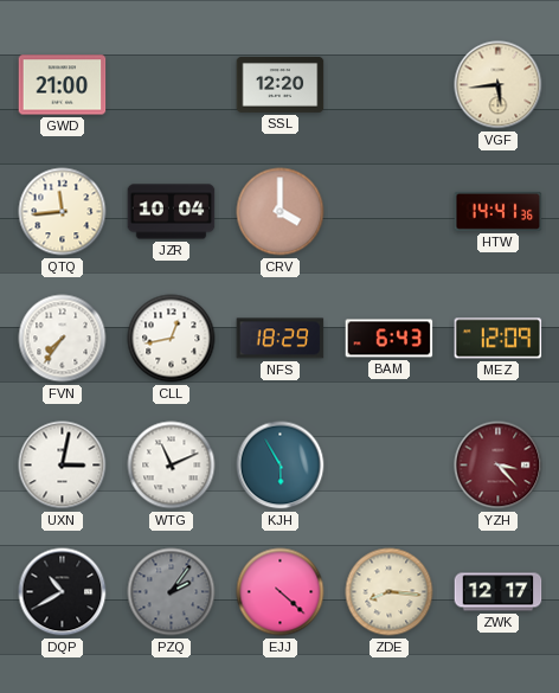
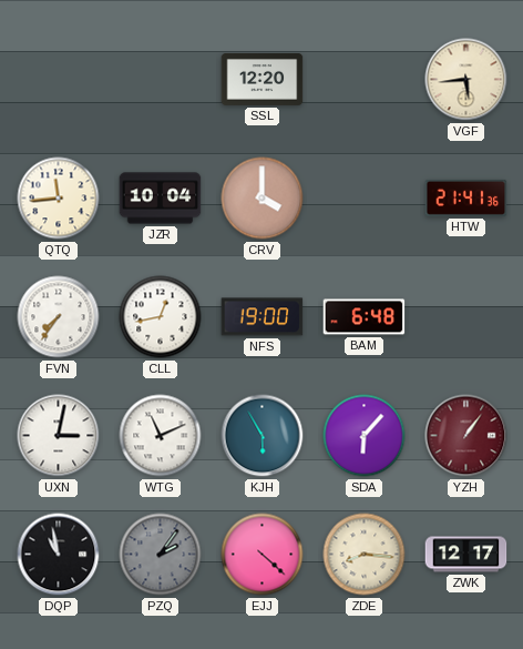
GWD: 21:00 -> none
HTW: 14:41 -> 21:41
NFS: 18:29 -> 19:00
BAM: 6:43 -> 6:48
MEZ: 12:09 -> none
SDA: none -> 6:07
YZH: 3:23 -> 1:06
DQP: 10:40 -> 10:58
